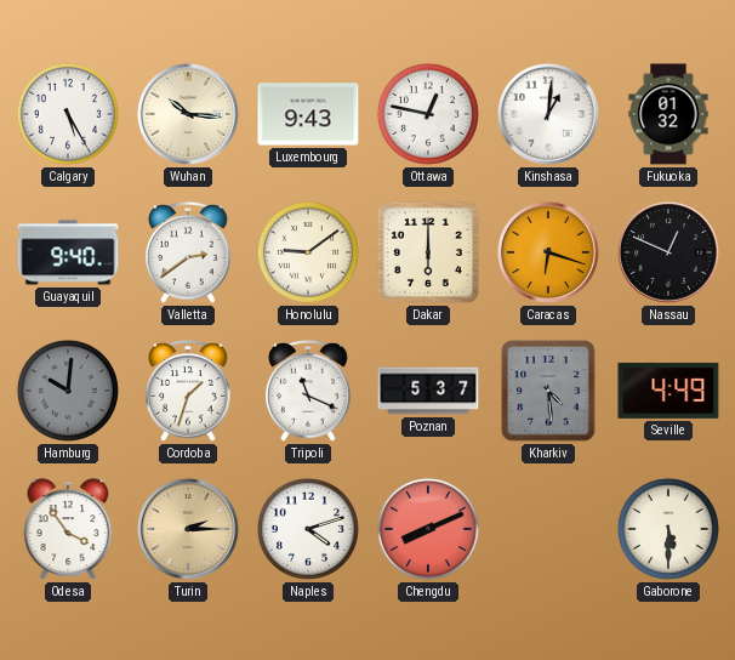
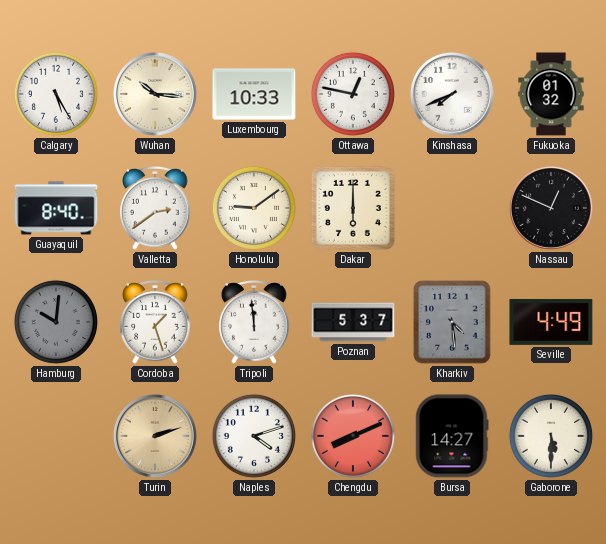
Luxembourg: 9:43 -> 10:33
Kinshasa: 1:01 -> 7:41
Guayaquil: 9:40 -> 8:40
Caracas: 6:18 -> none
Cordoba: 1:33 -> 1:27
Tripoli: 11:19 -> 11:59
Odesa: 3:54 -> none
Turin: 2:15 -> 2:12
Bursa: none -> 14:27
